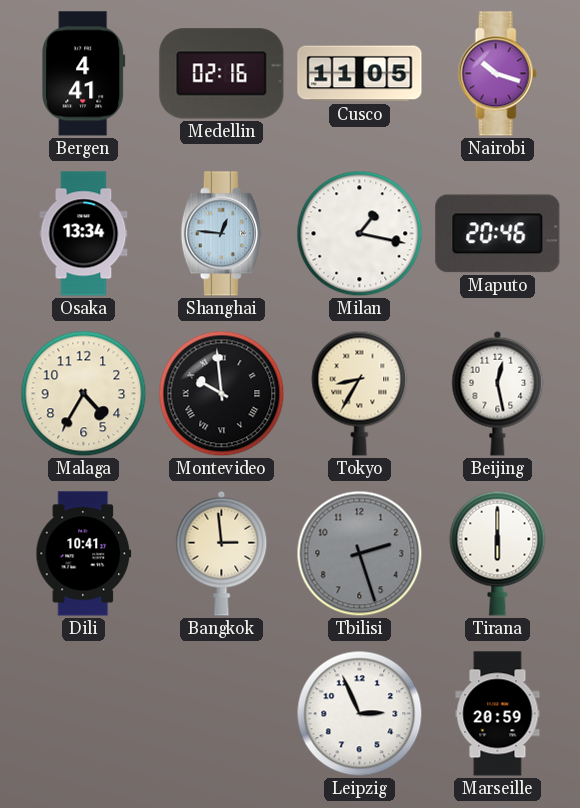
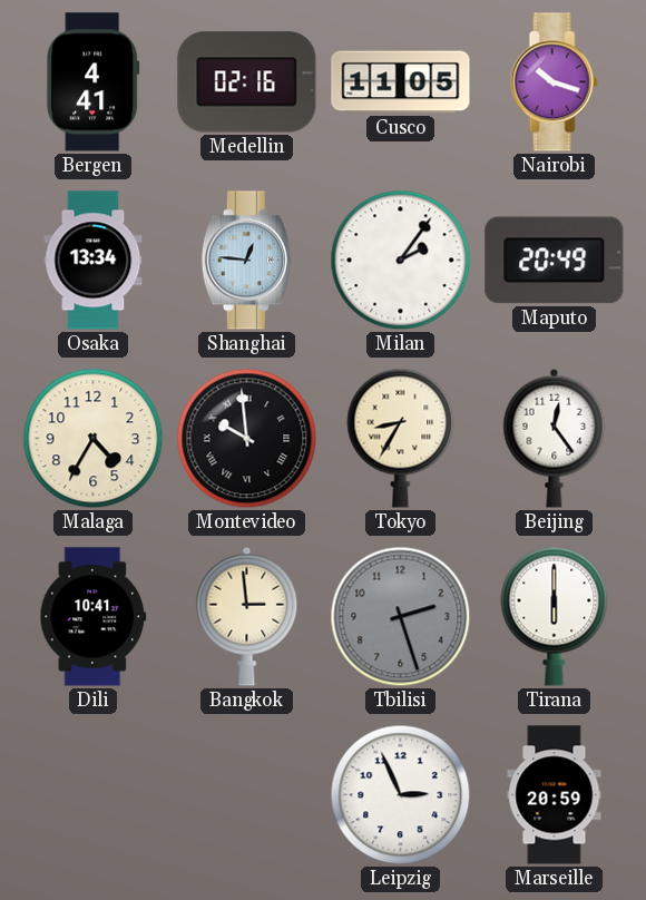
Milan: 1:17 -> 2:06
Maputo: 20:46 -> 20:49
Beijing: 12:28 -> 12:24
